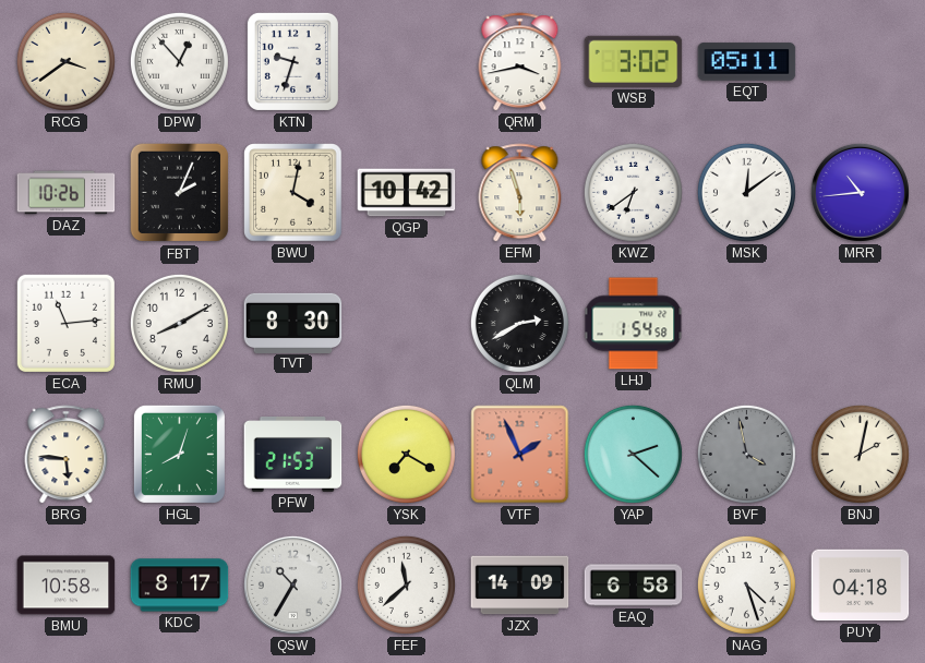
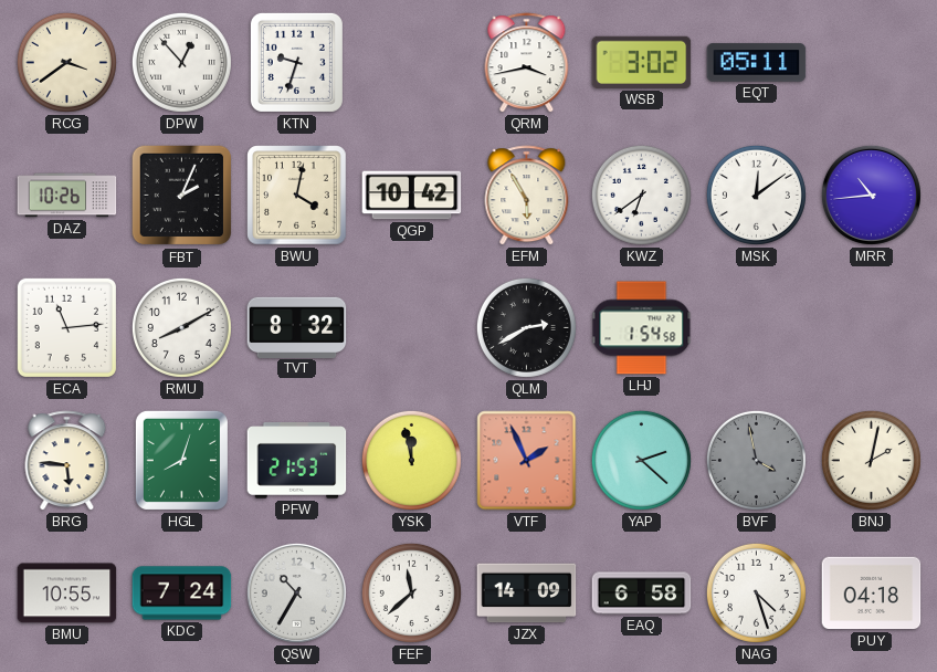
EFM: 5:57 -> 5:55
TVT: 8:30 -> 8:32
YSK: 7:20 -> 11:58
BMU: 10:58 -> 10:55
KDC: 8:17 -> 7:24
